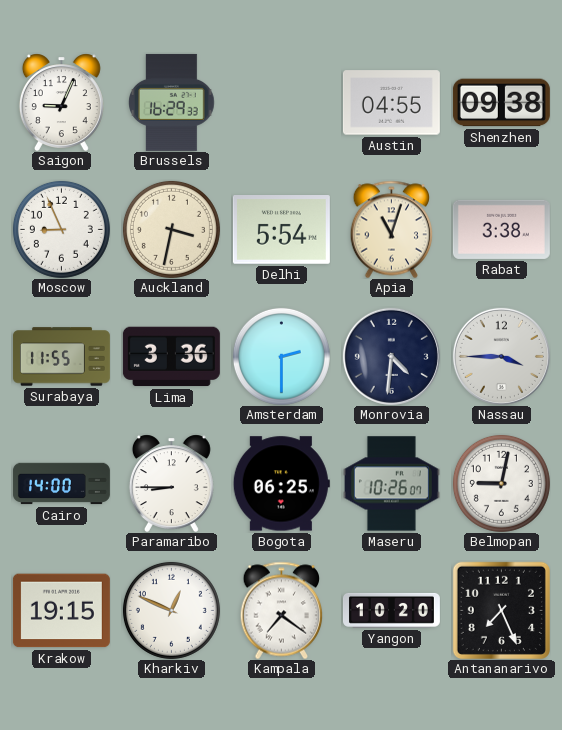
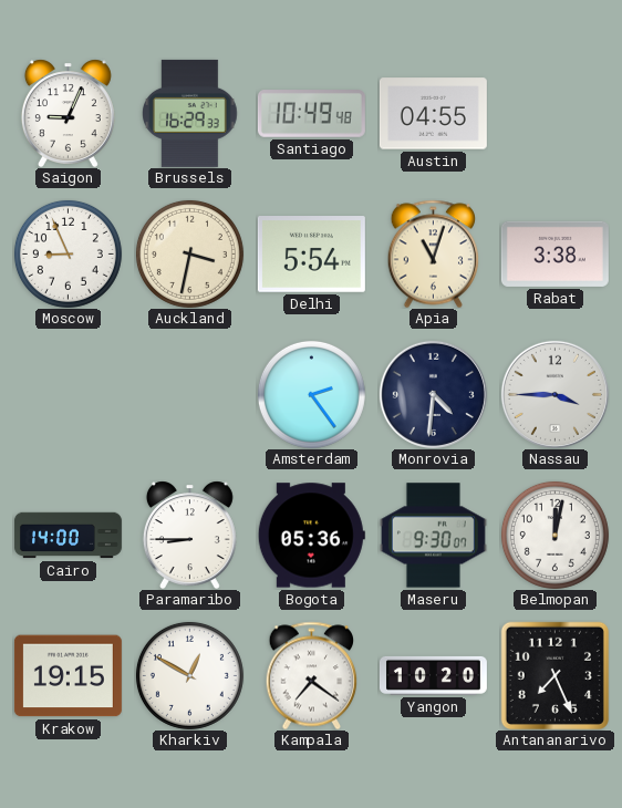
Santiago: none -> 10:49
Shenzhen: 09:38 -> none
Surabaya: 11:55 -> none
Lima: 3:36 -> none
Amsterdam: 2:30 -> 2:24
Bogota: 06:25 -> 05:36
Maseru: 10:26 -> 9:30
Belmopan: 9:02 -> 12:02
Kharkiv: 12:49 -> 12:50
